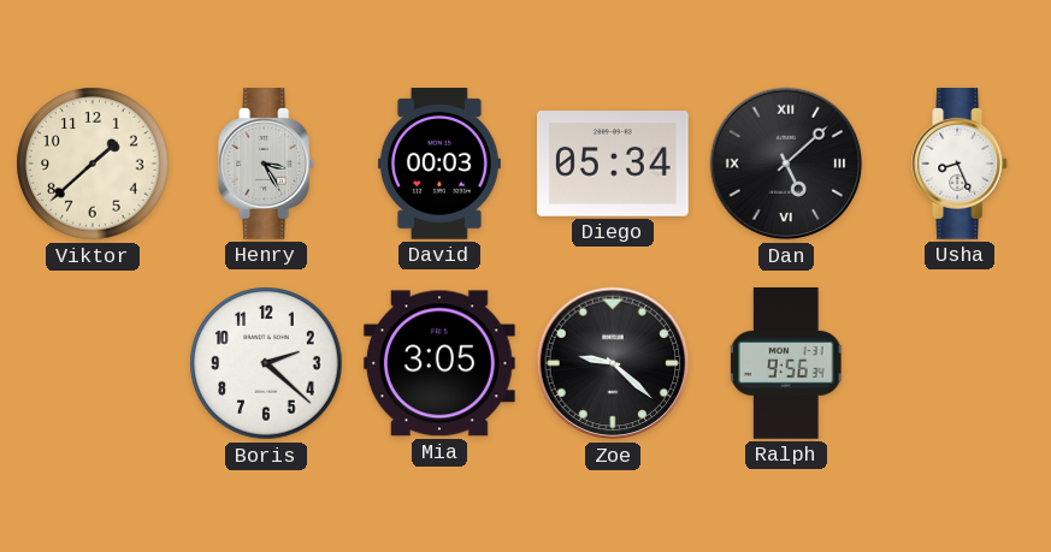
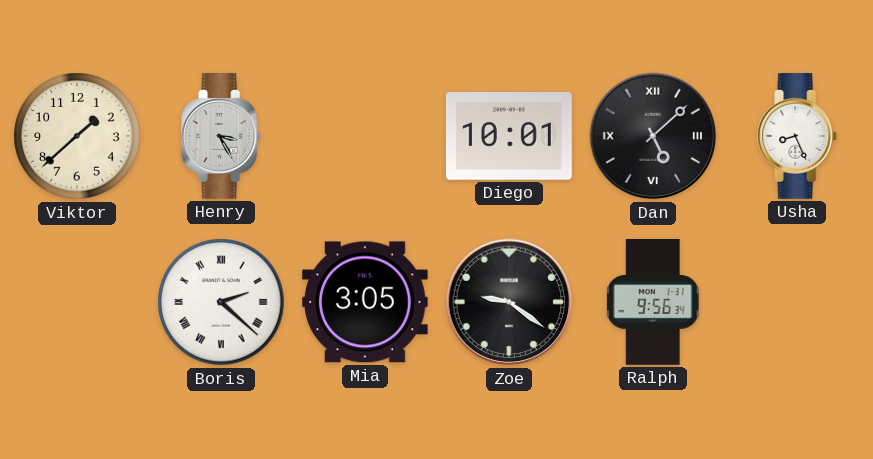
David: 00:03 -> none
Diego: 05:34 -> 10:01
Boris numerals: Arabic -> Roman
Zoe: 9:22 -> 9:21
